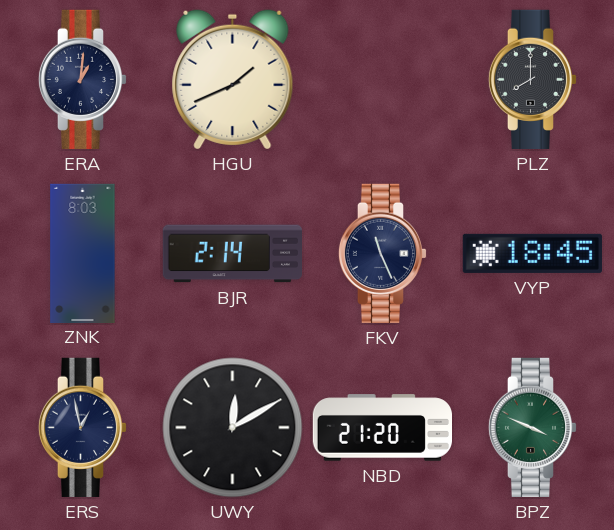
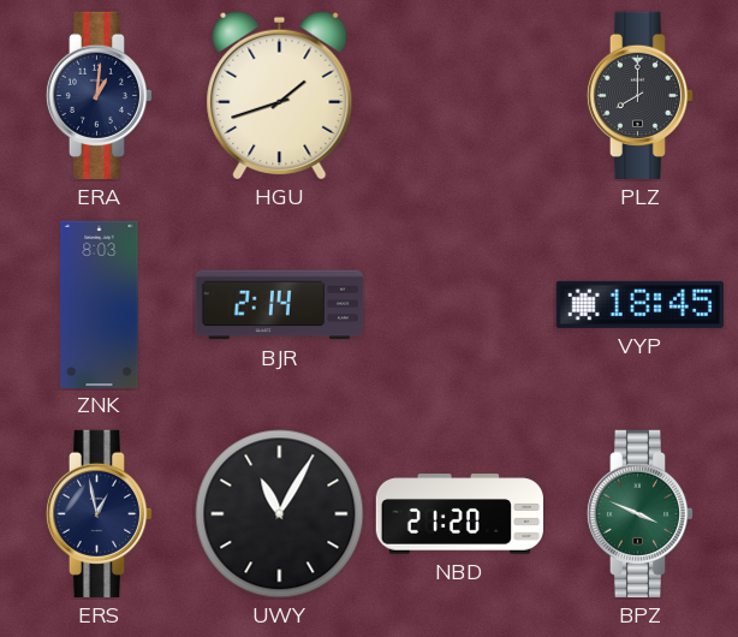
HGU: 1:41 -> 1:42
FKV: 11:26 -> none
UWY: 12:10 -> 11:05
